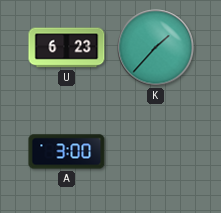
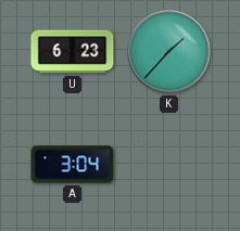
A: 3:00 -> 3:04
